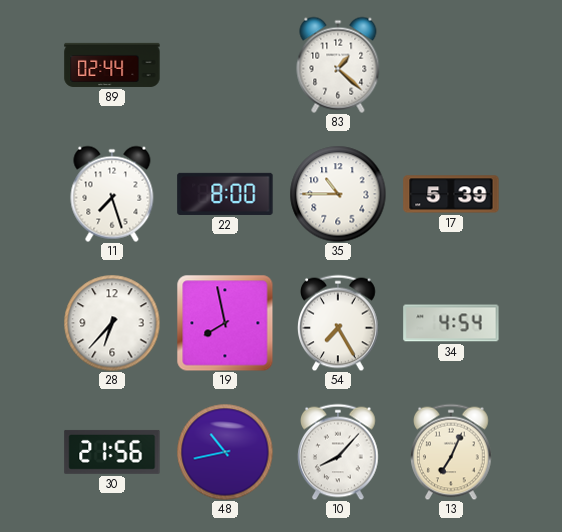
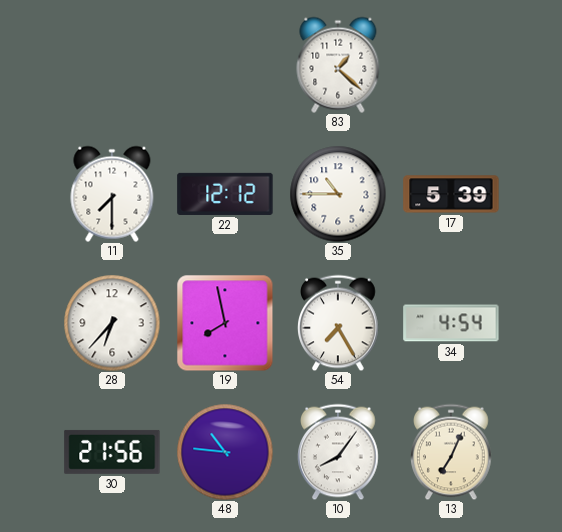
89: 02:44 -> none
11: 7:27 -> 7:30
22: 8:00 -> 12:12
48: 10:43 -> 10:46
10: 8:07 -> 8:06
